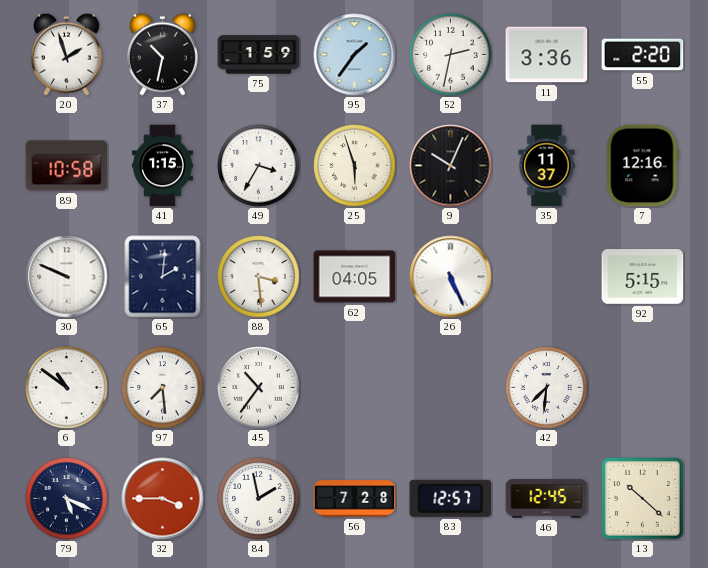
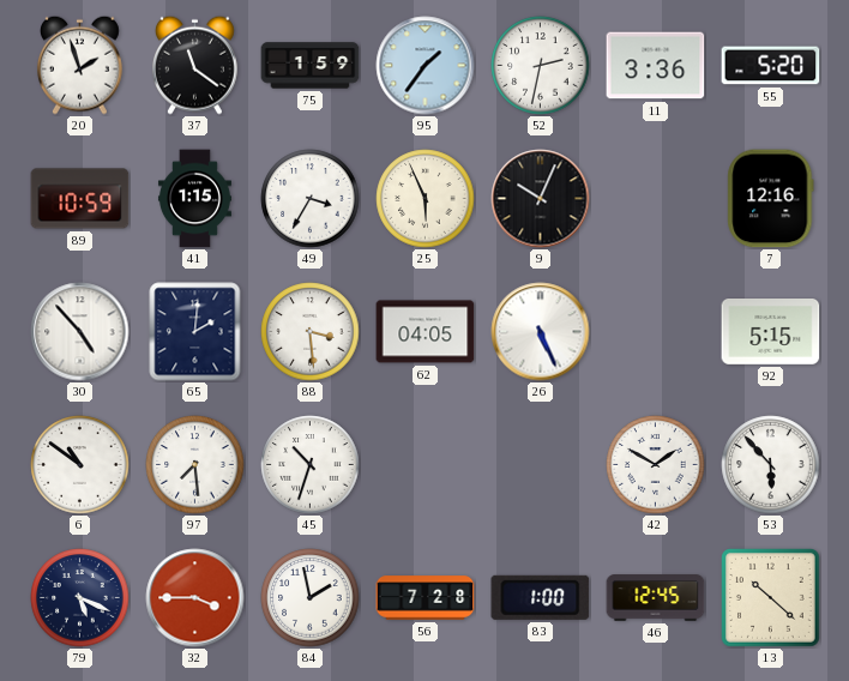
37: 10:32 -> 11:21
55: 2:20 -> 5:20
89: 10:58 -> 10:59
25: 5:57 -> 5:56
35: 11:37 -> none
30: 9:49 -> 4:53
45: 10:36 -> 10:33
42: 7:31 -> 1:50
53: none -> 5:53
83: 12:57 -> 1:00
